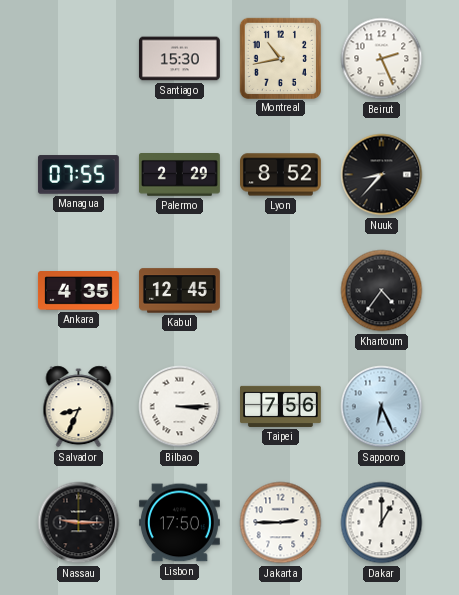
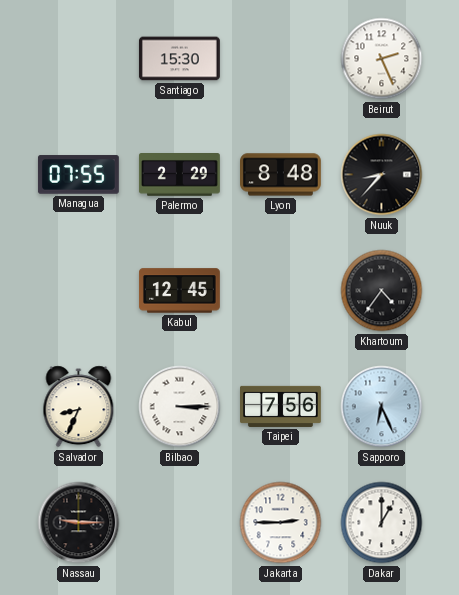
Montreal: 10:43 -> none
Lyon: 8:52 -> 8:48
Ankara: 4:35 -> none
Lisbon: 17:50 -> none
